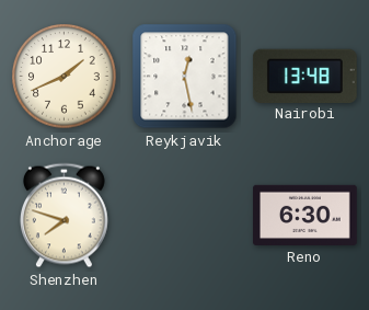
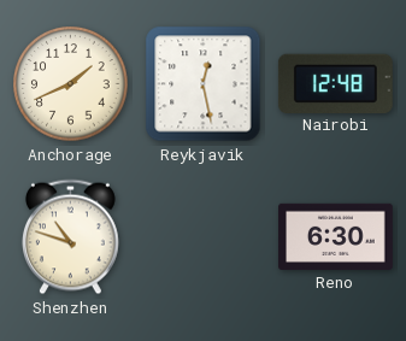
Nairobi: 13:48 -> 12:48
Shenzhen: 7:48 -> 10:48
